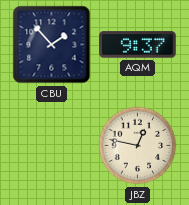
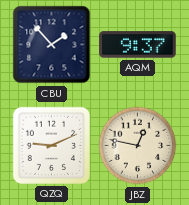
QZQ: none -> 9:11
